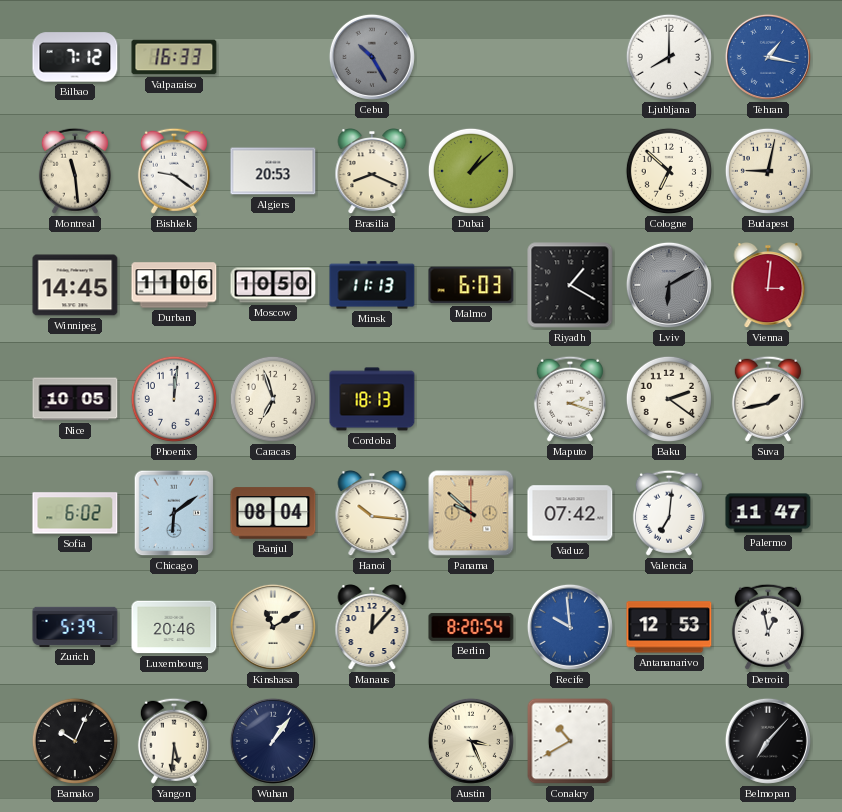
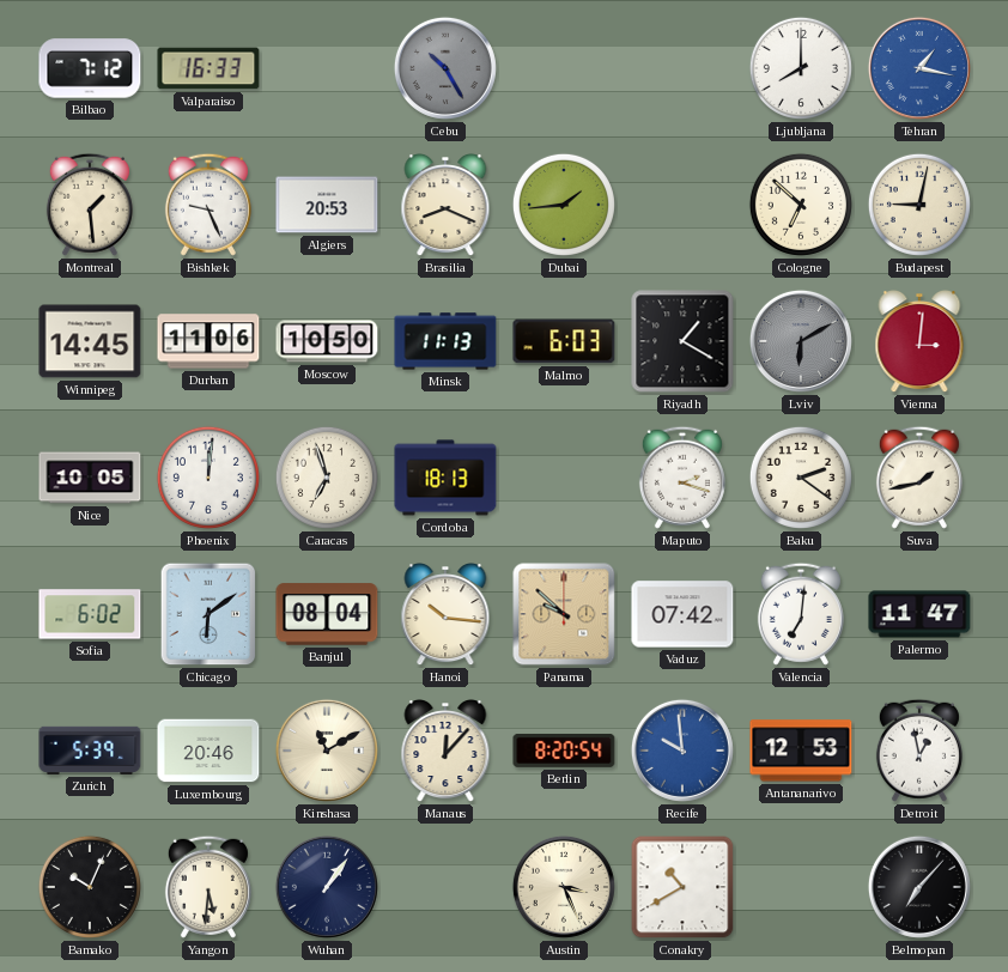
Montreal: 11:29 -> 1:29
Bishkek: 9:21 -> 9:26
Dubai: 1:08 -> 1:44
